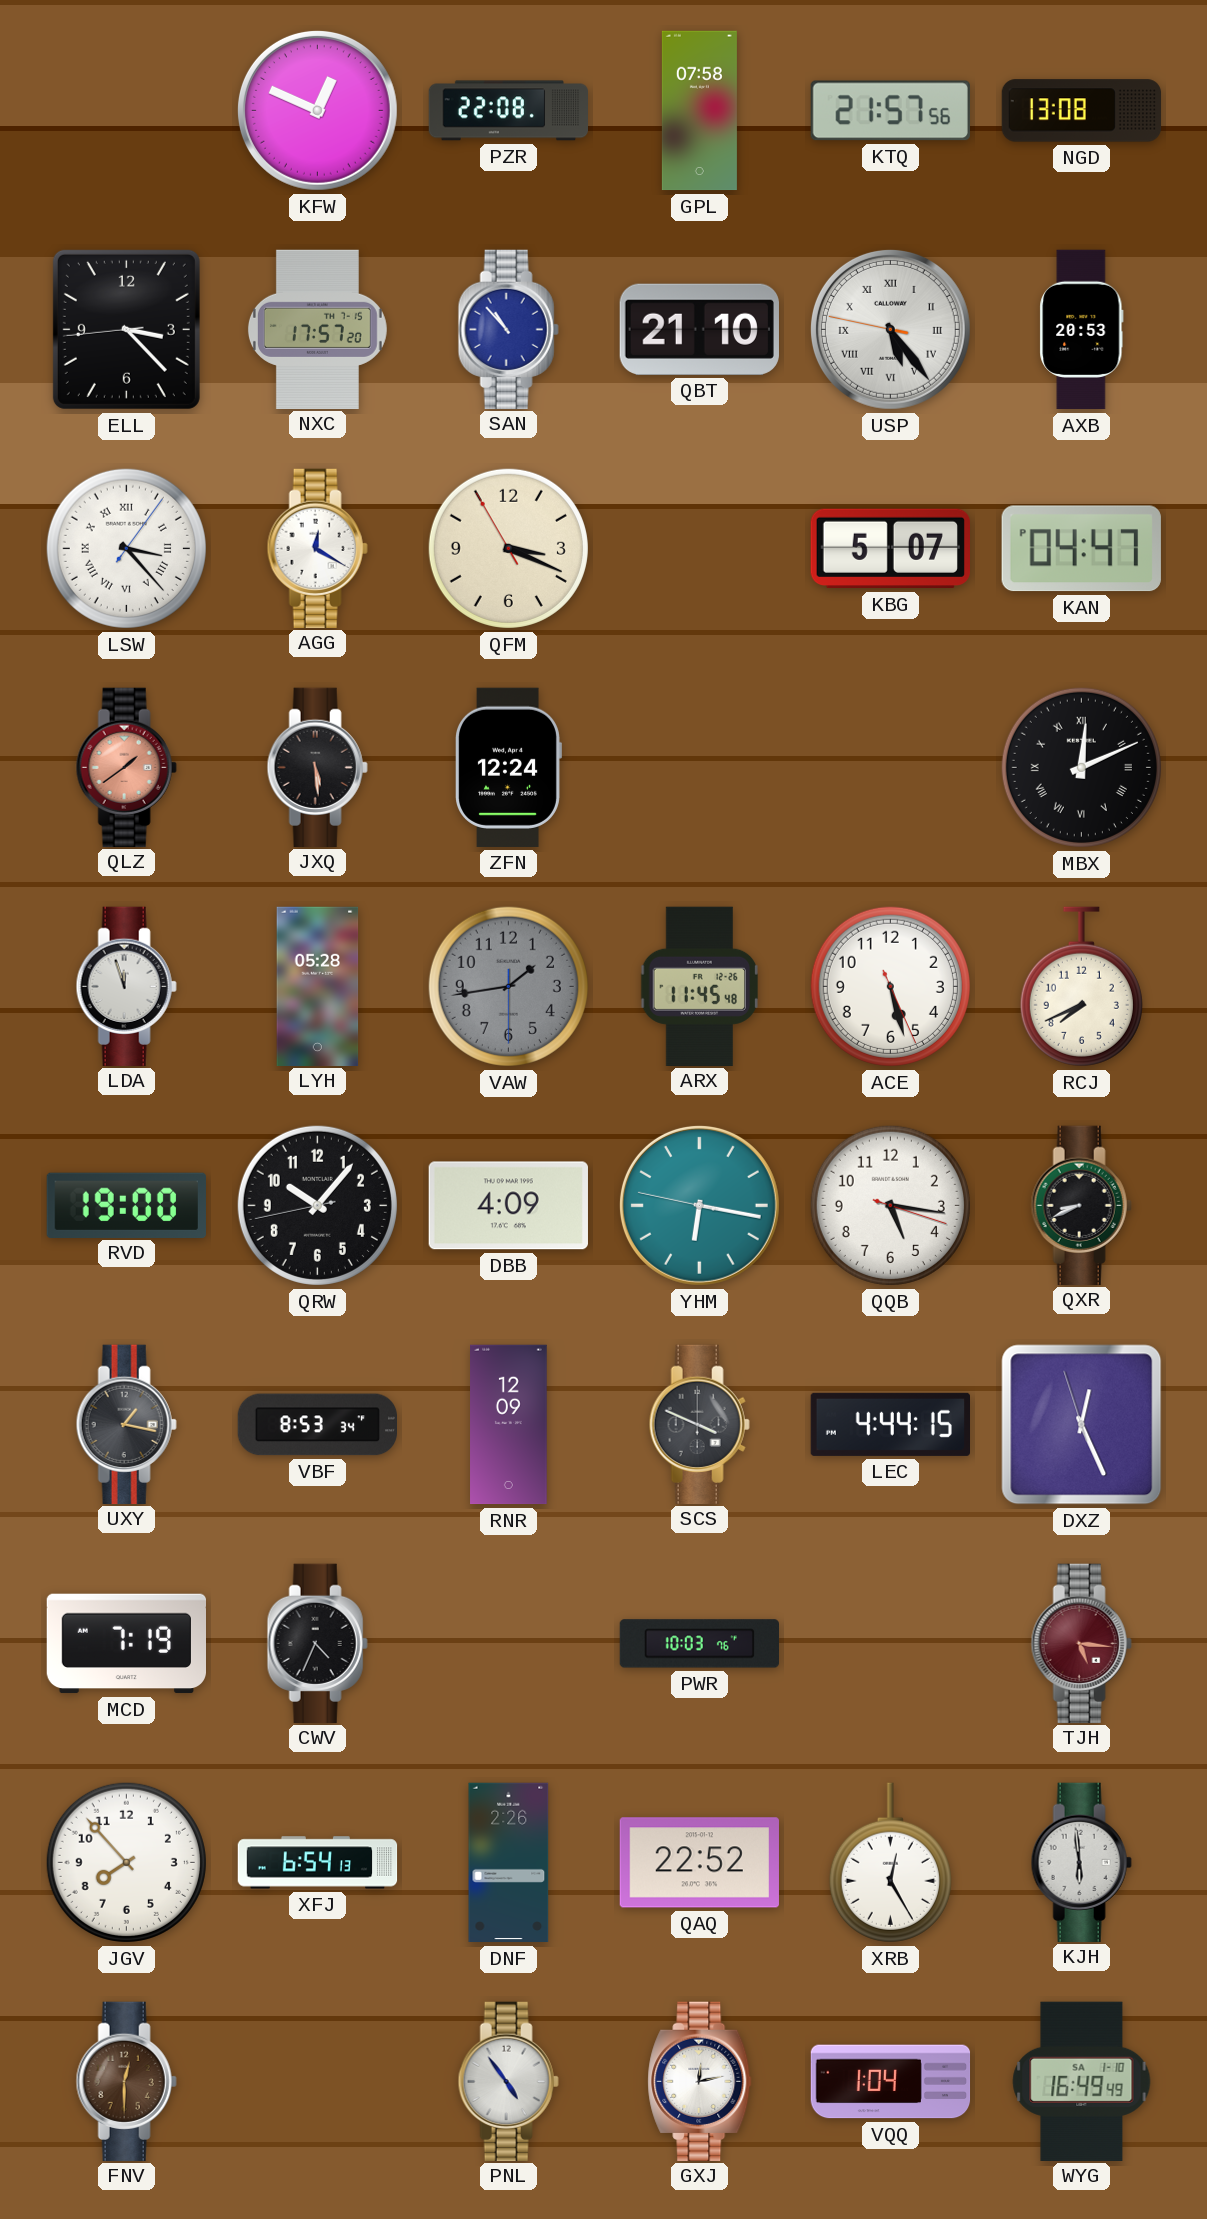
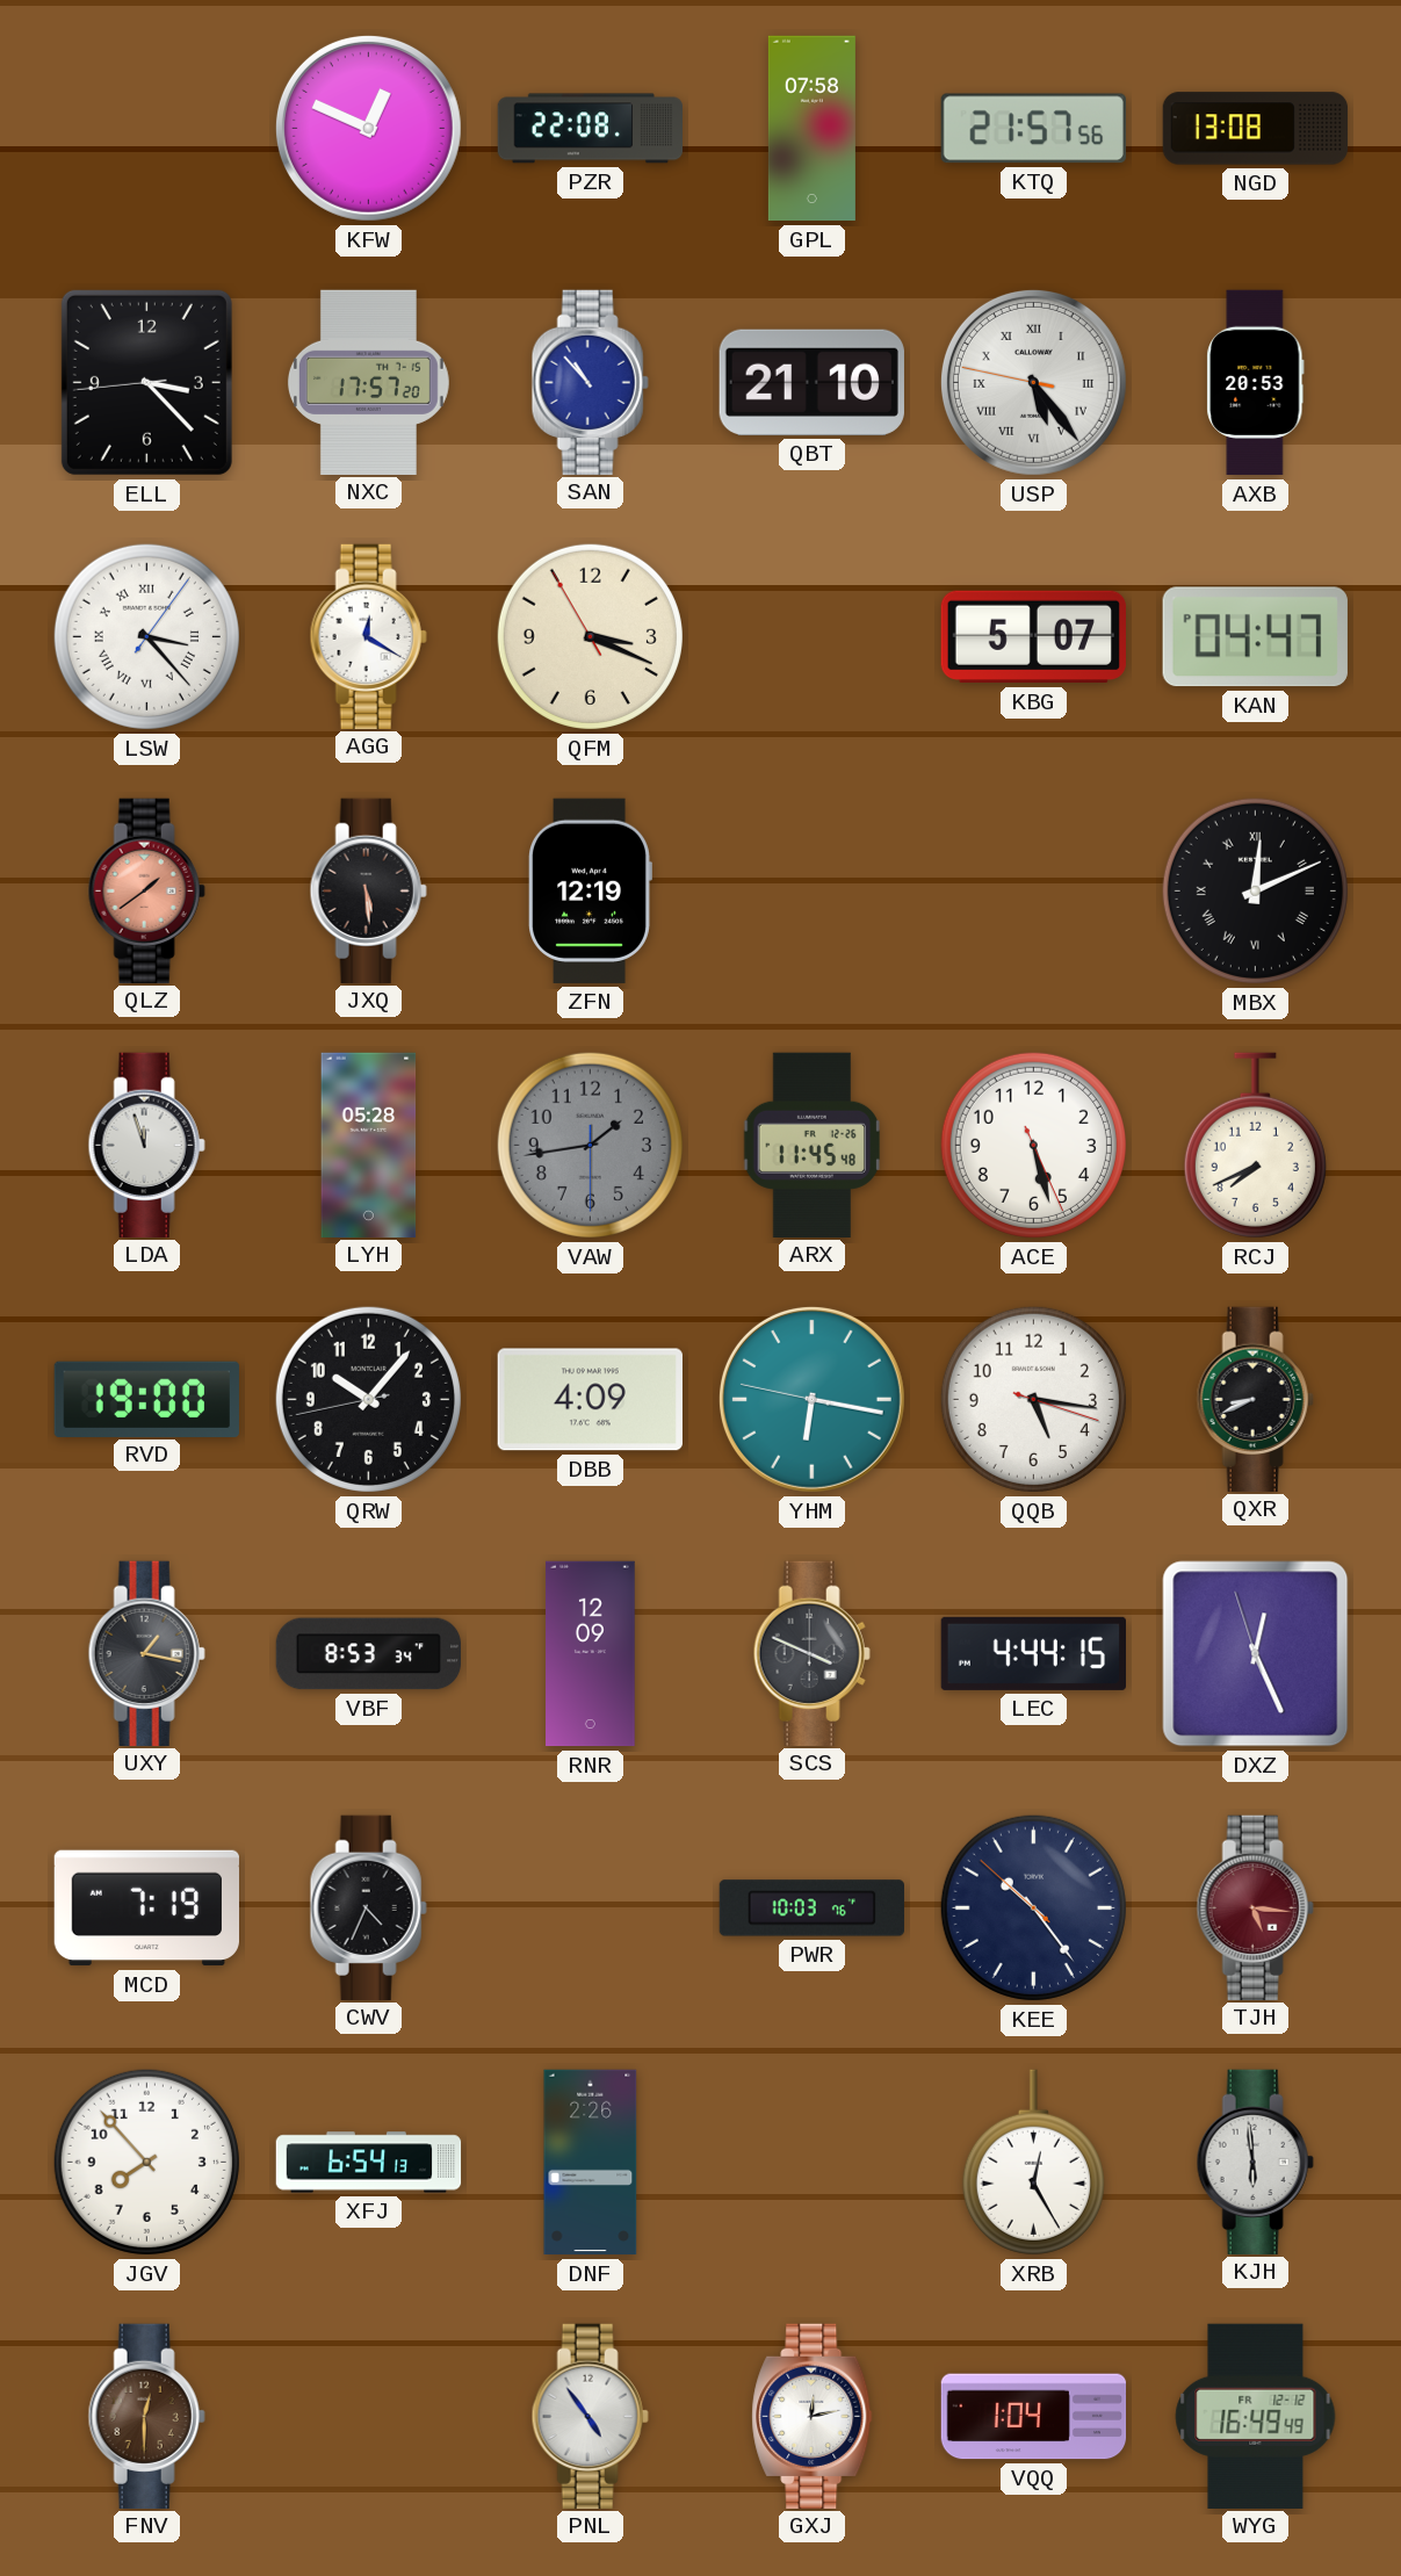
ZFN: 12:24 -> 12:19
KEE: none -> 10:23
QAQ: 22:52 -> none
WYG date: SA 1-10 -> FR 12-12
